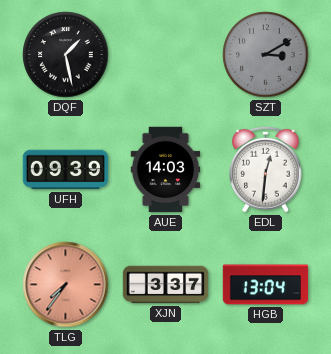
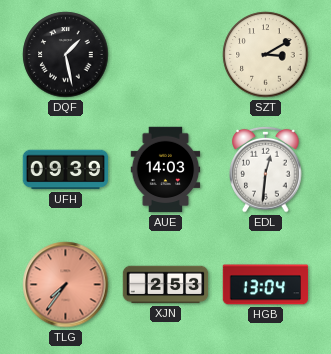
SZT dial: grey -> cream
XJN: 3:37 -> 2:53
